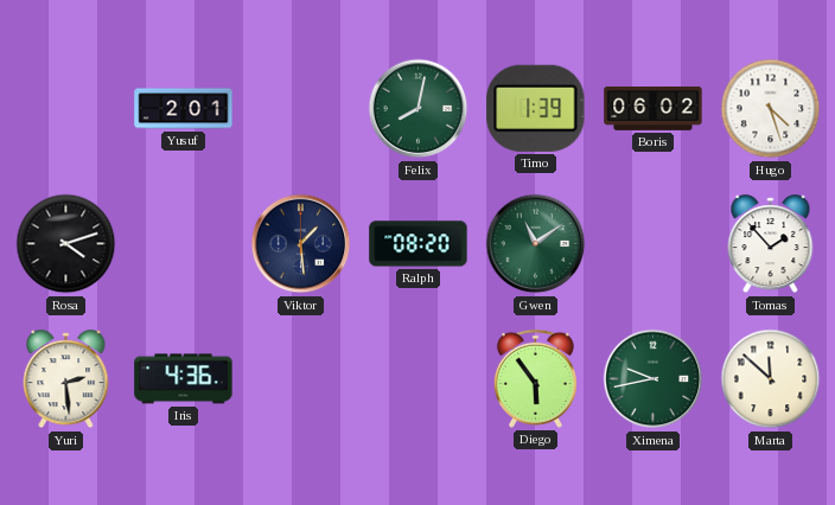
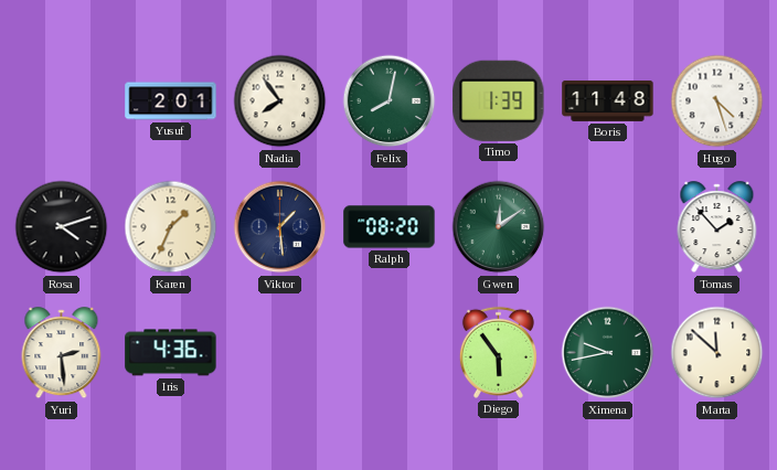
Nadia: none -> 7:54
Boris: 06:02 -> 11:48
Karen: none -> 1:34
Gwen: 11:09 -> 12:09
